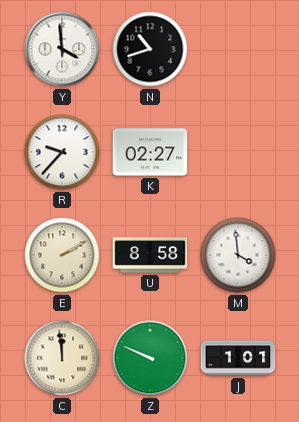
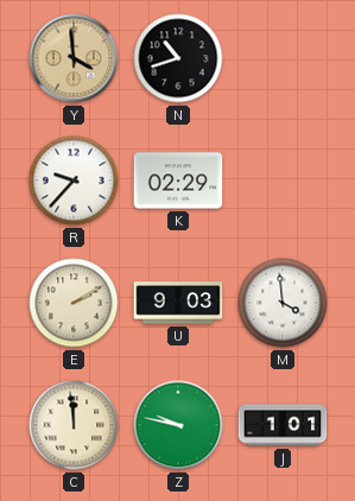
Y dial: white -> champagne
K: 02:27 -> 02:29
U: 8:58 -> 9:03
Z: 9:49 -> 9:47
